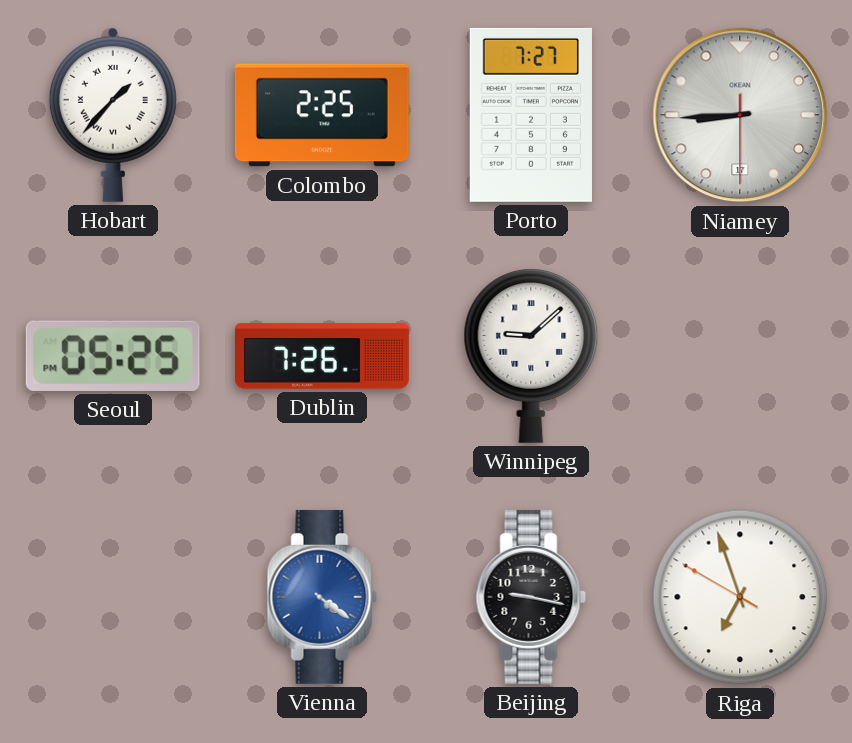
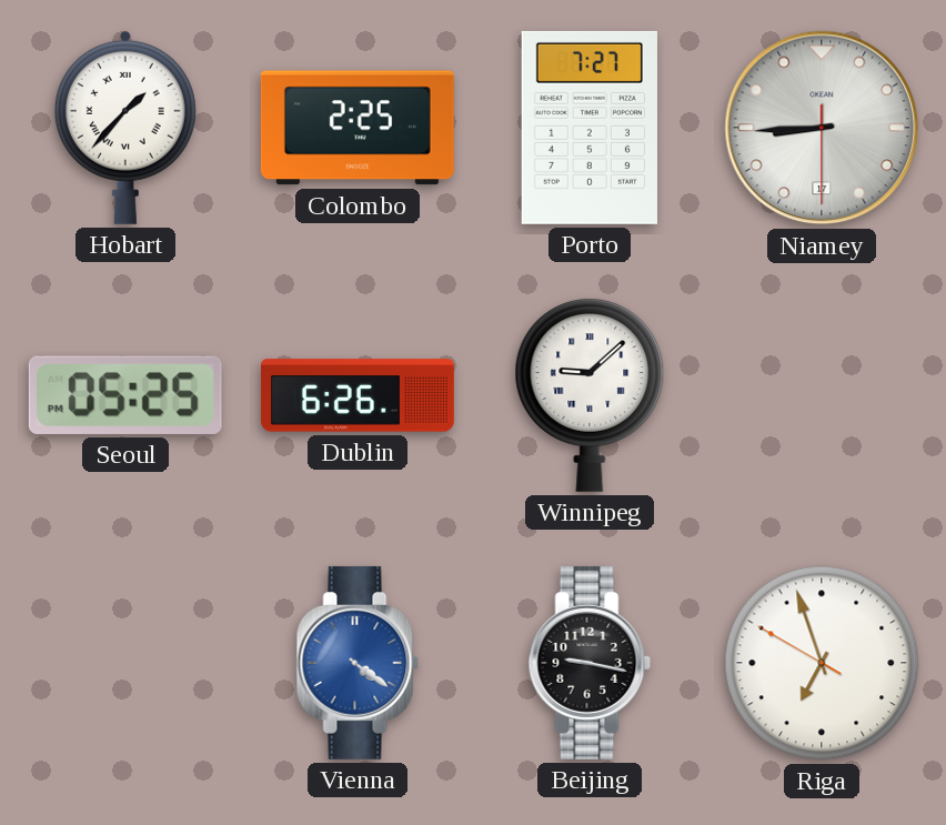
Dublin: 7:26 -> 6:26
